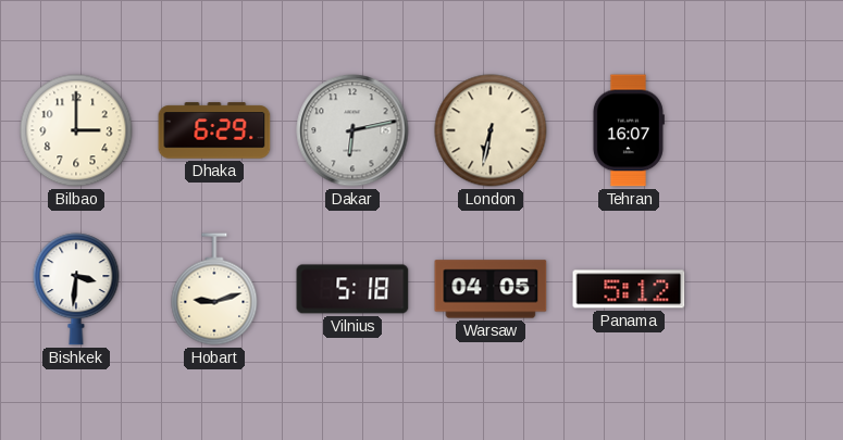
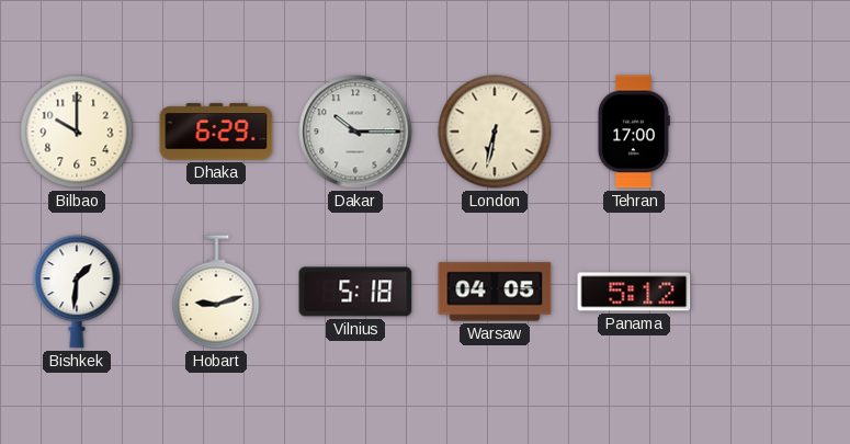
Bilbao: 3:00 -> 10:00
Dakar: 6:13 -> 10:15
Tehran: 16:07 -> 17:00
Bishkek: 3:31 -> 1:31
